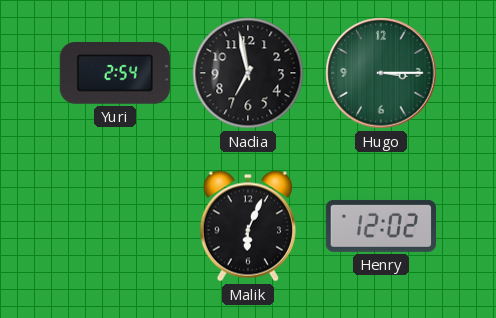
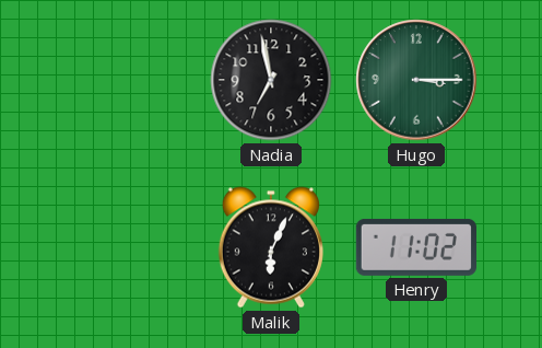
Yuri: 2:54 -> none
Henry: 12:02 -> 11:02
